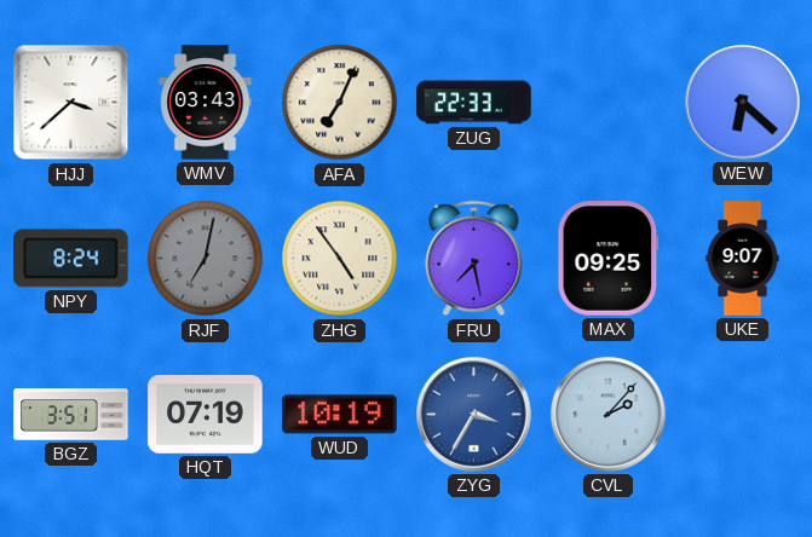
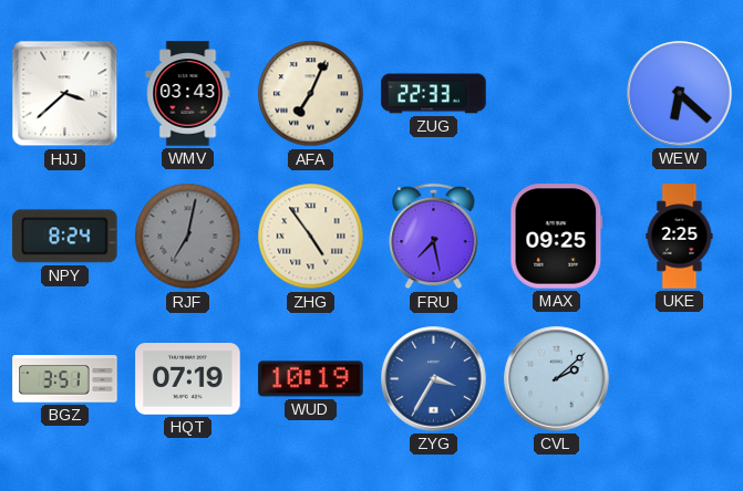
UKE: 9:07 -> 2:25
CVL: 2:07 -> 2:08
